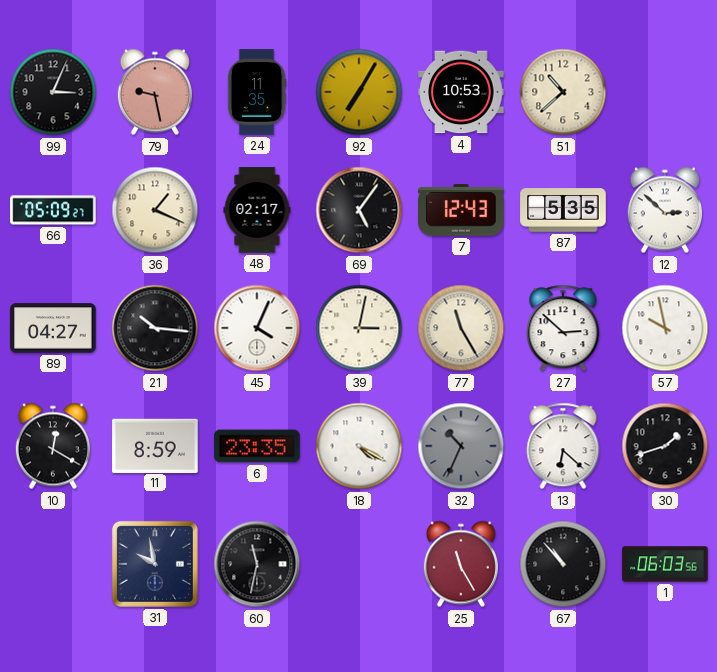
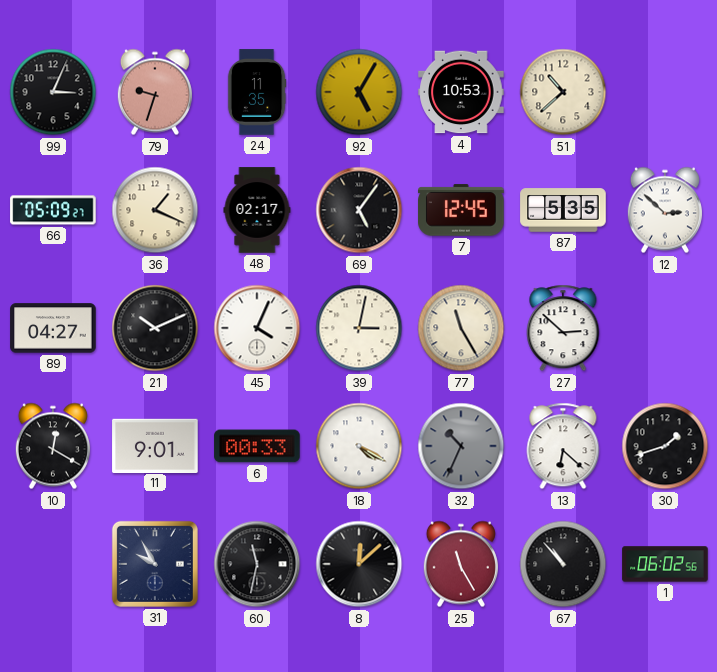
79: 9:28 -> 9:33
92: 7:05 -> 5:05
7: 12:43 -> 12:45
21: 10:16 -> 10:11
57: 9:58 -> none
11: 8:59 -> 9:01
6: 23:35 -> 00:33
31: 9:58 -> 9:55
8: none -> 12:08
1: 06:03 -> 06:02
